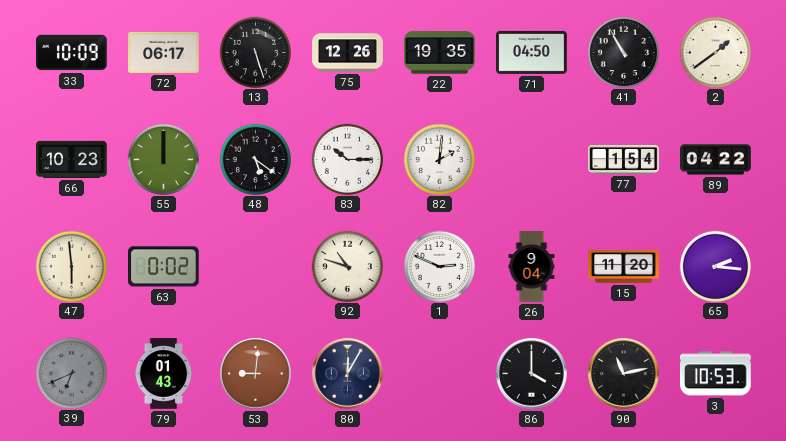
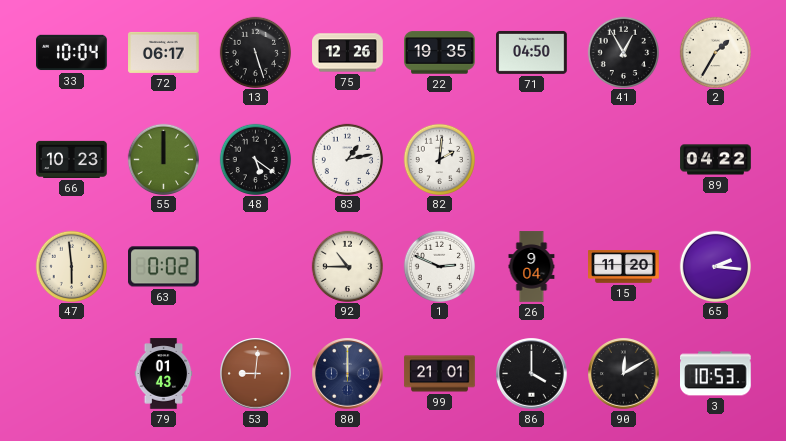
33: 10:09 -> 10:04
41: 10:55 -> 12:55
2: 1:39 -> 1:35
83: 10:15 -> 1:13
77: 1:54 -> none
92: 10:48 -> 10:45
39: 6:41 -> none
80: 12:05 -> 12:00
99: none -> 21:01
90: 11:13 -> 12:10
